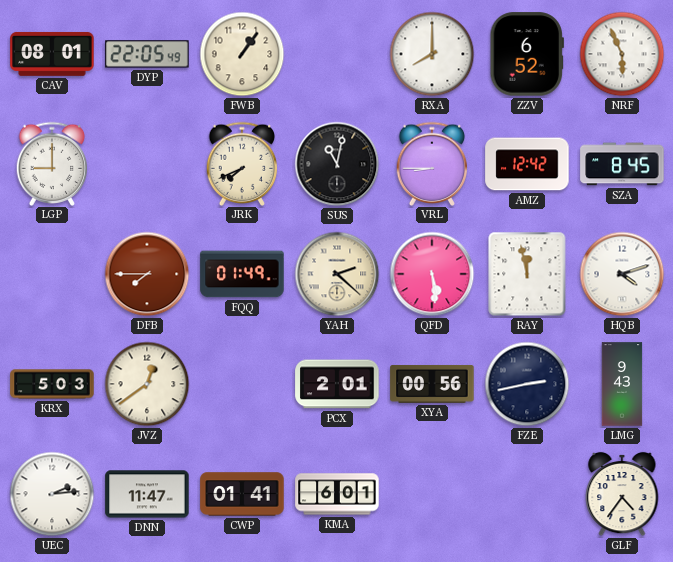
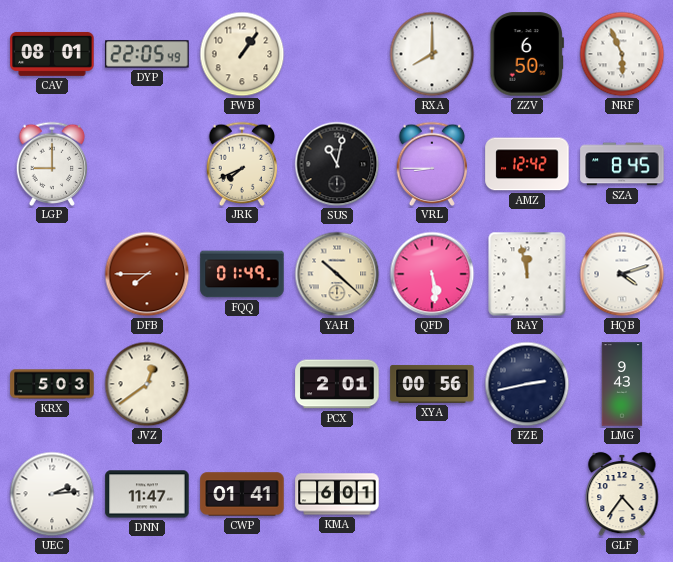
ZZV: 6:52 -> 6:50
YAH: 2:22 -> 10:22
